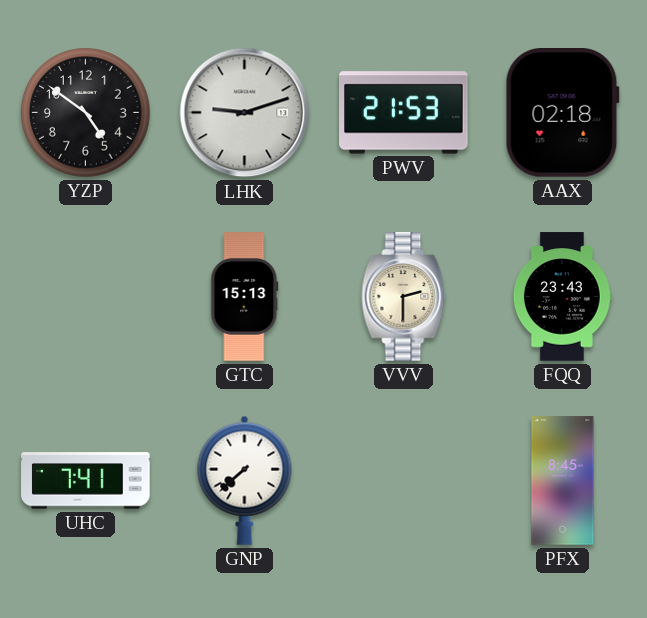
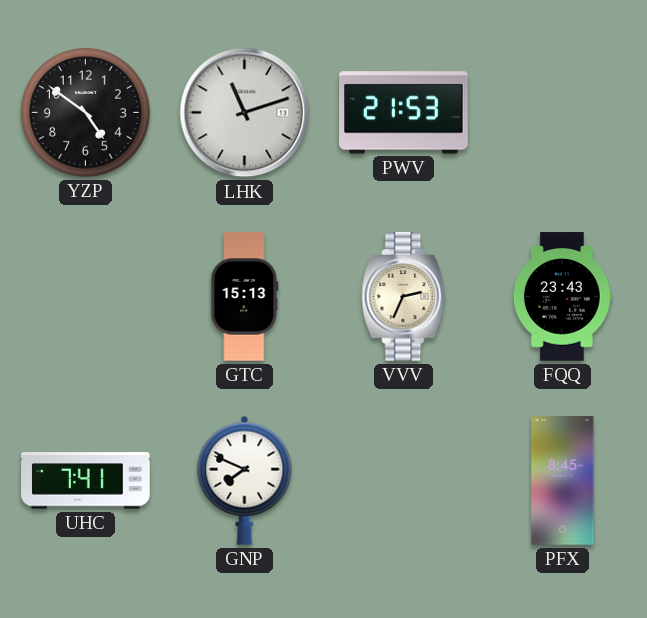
LHK: 9:12 -> 11:12
AAX: 02:18 -> none
VVV: 2:30 -> 2:34
GNP: 7:38 -> 7:49
